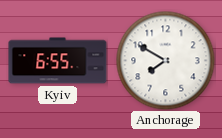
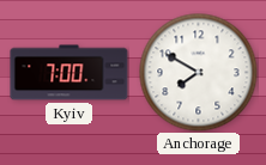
Kyiv: 6:55 -> 7:00
